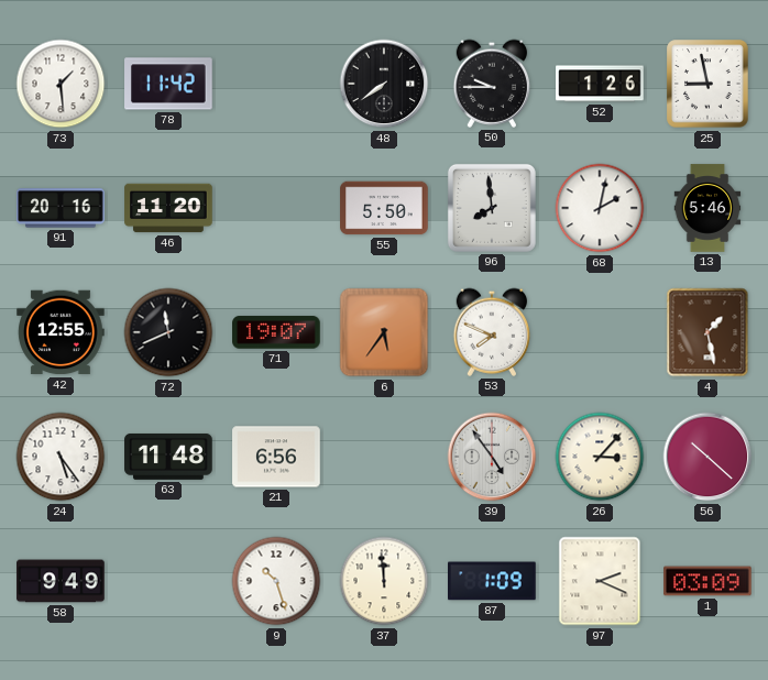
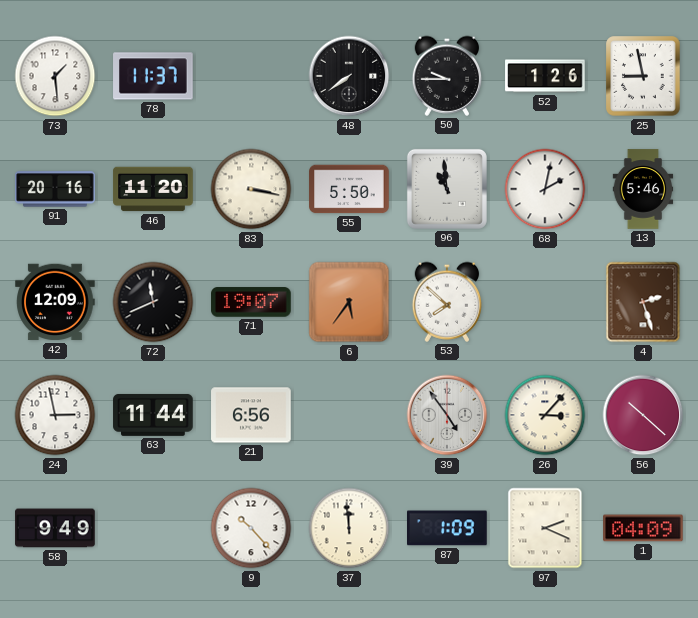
78: 11:42 -> 11:37
83: none -> 3:17
96: 7:59 -> 10:59
42: 12:55 -> 12:09
53: 7:49 -> 7:52
4: 1:28 -> 2:27
24: 5:24 -> 2:58
63: 11:48 -> 11:44
9: 10:27 -> 10:23
1: 03:09 -> 04:09
